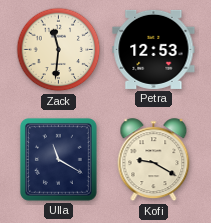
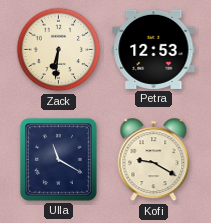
Zack: 11:31 -> 6:31
